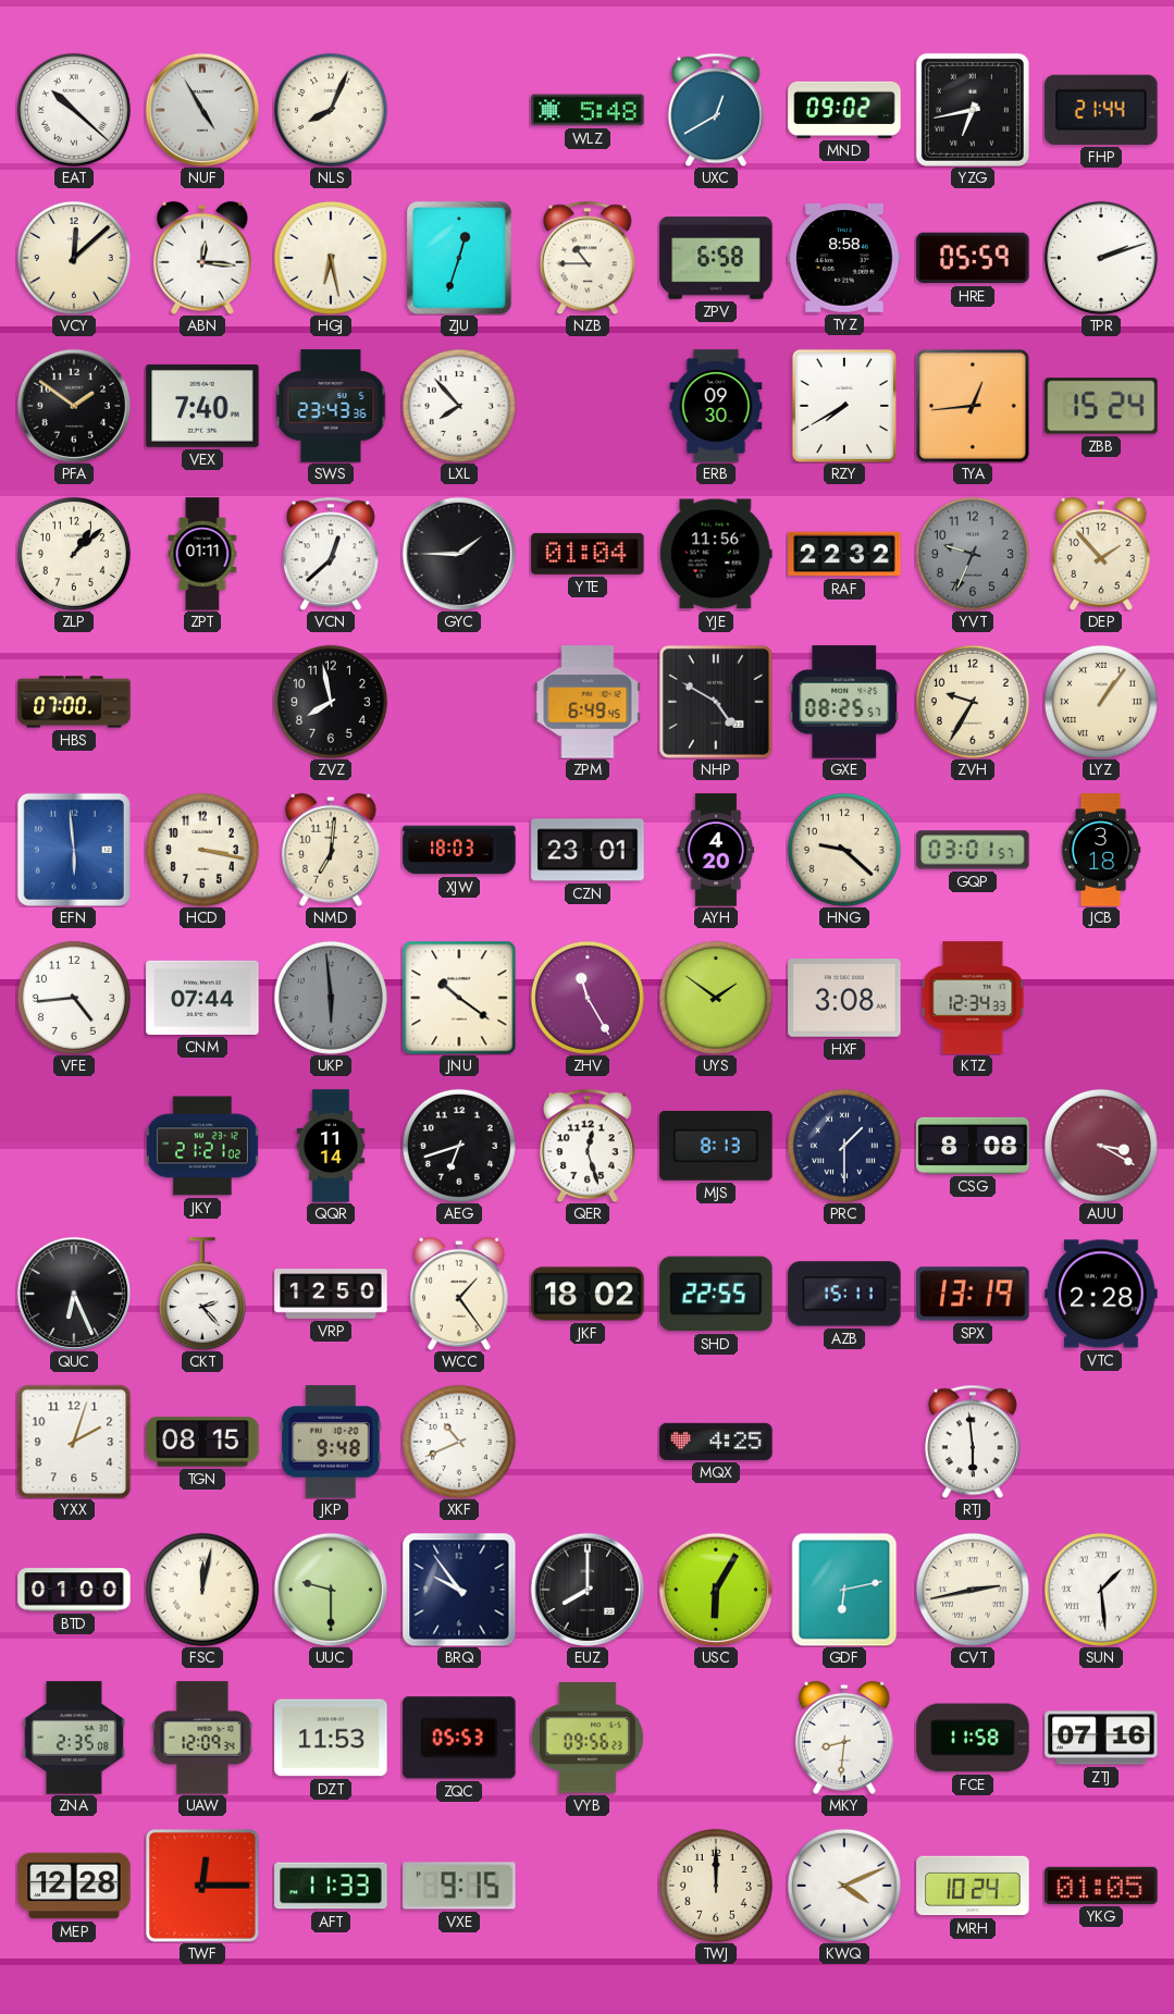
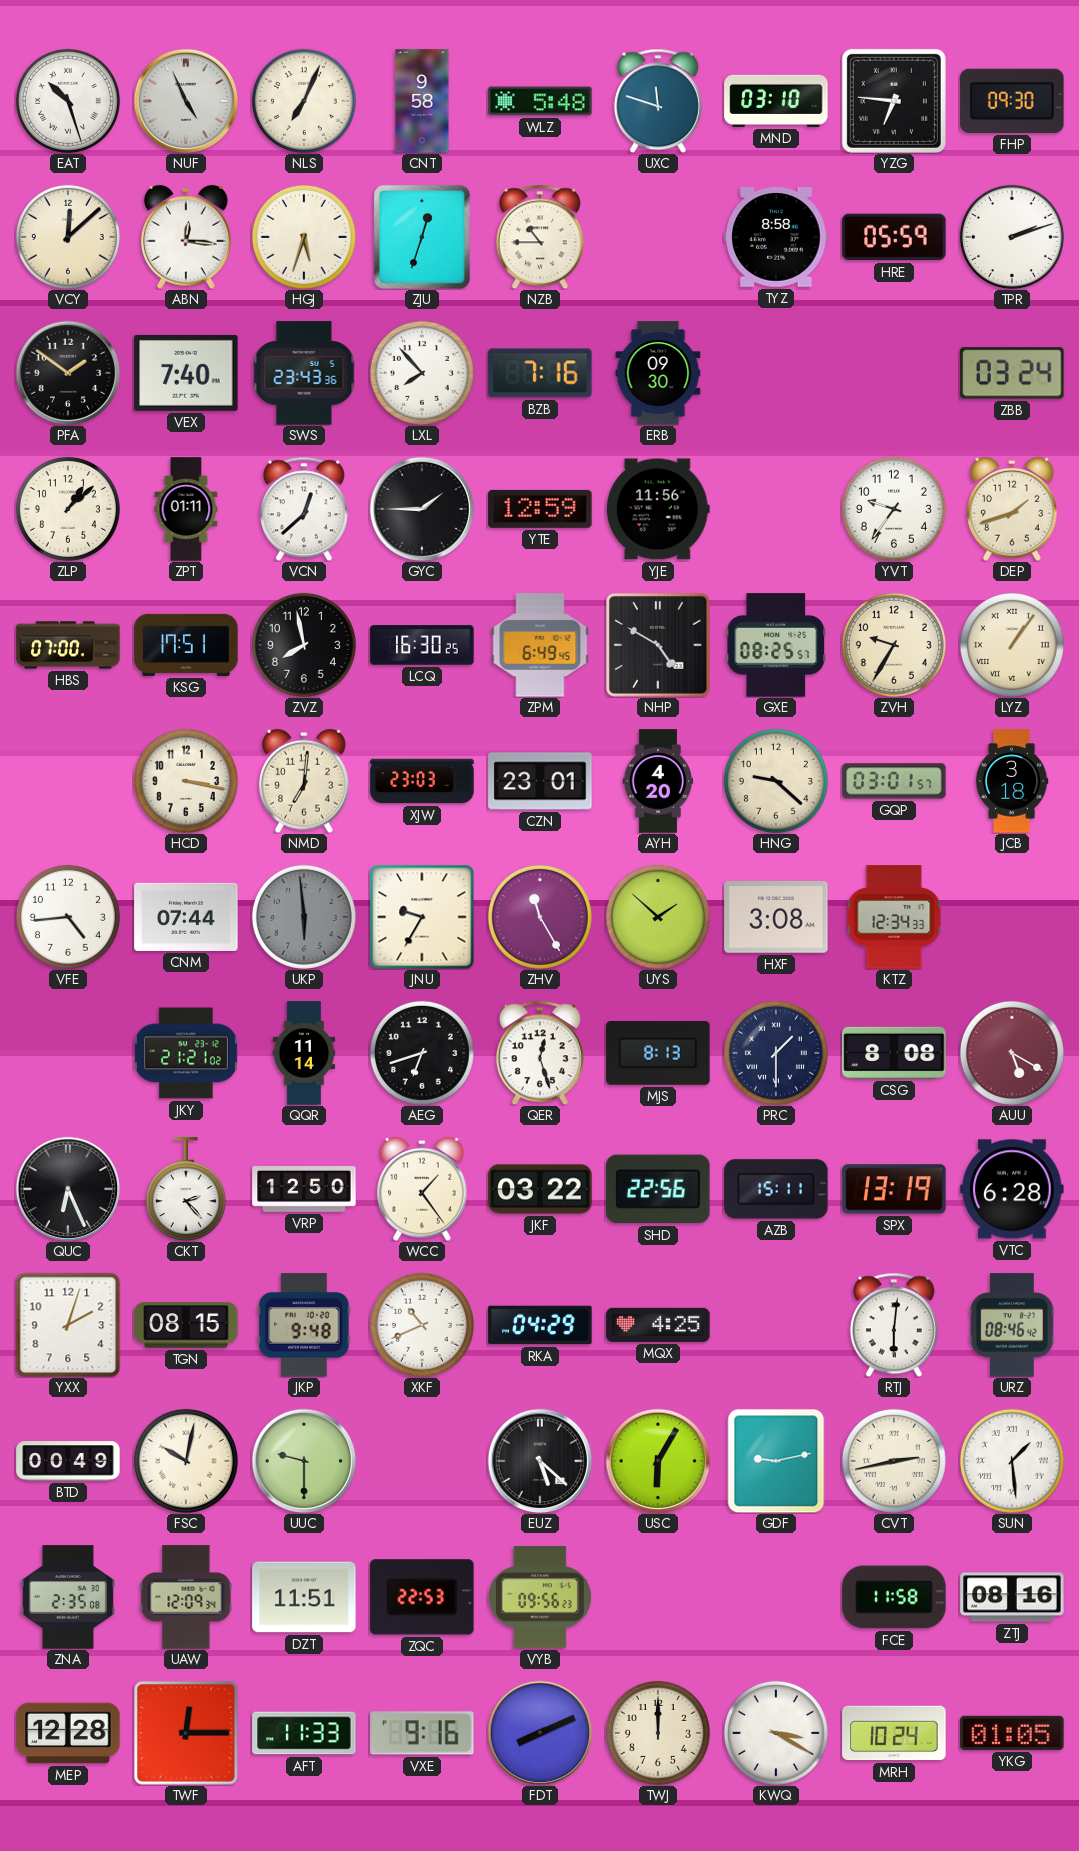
EAT: 10:22 -> 10:27
NUF: 4:55 -> 4:56
NLS: 8:04 -> 7:04
CNT: none -> 9:58
UXC: 12:40 -> 11:48
MND: 09:02 -> 03:10
YZG: 6:43 -> 6:46
FHP: 21:44 -> 09:30
HGJ: 6:28 -> 5:33
ZPV: 6:58 -> none
BZB: none -> 7:16
RZY: 7:40 -> none
TYA: 12:44 -> none
ZBB: 15:24 -> 03:24
YTE: 01:04 -> 12:59
RAF: 22:32 -> none
YVT: 9:34 -> 9:36
YVT dial: grey -> white
DEP: 1:53 -> 1:42
KSG: none -> 17:51
LCQ: none -> 16:30
EFN: 5:59 -> none
XJW: 18:03 -> 23:03
JNU: 10:21 -> 9:35
UYS: 1:51 -> 1:52
AUU: 3:20 -> 5:20
JKF: 18:02 -> 03:22
SHD: 22:55 -> 22:56
VTC: 2:28 -> 6:28
RKA: none -> 04:29
RTJ: 5:59 -> 6:01
URZ: none -> 08:46
BTD: 01:00 -> 00:49
FSC: 12:02 -> 10:02
BRQ: 9:54 -> none
EUZ: 8:00 -> 5:22
GDF: 6:13 -> 9:13
DZT: 11:53 -> 11:51
ZQC: 05:53 -> 22:53
MKY: 8:31 -> none
ZTJ: 07:16 -> 08:16
VXE: 9:15 -> 9:16
FDT: none -> 8:11
KWQ: 4:11 -> 3:20
